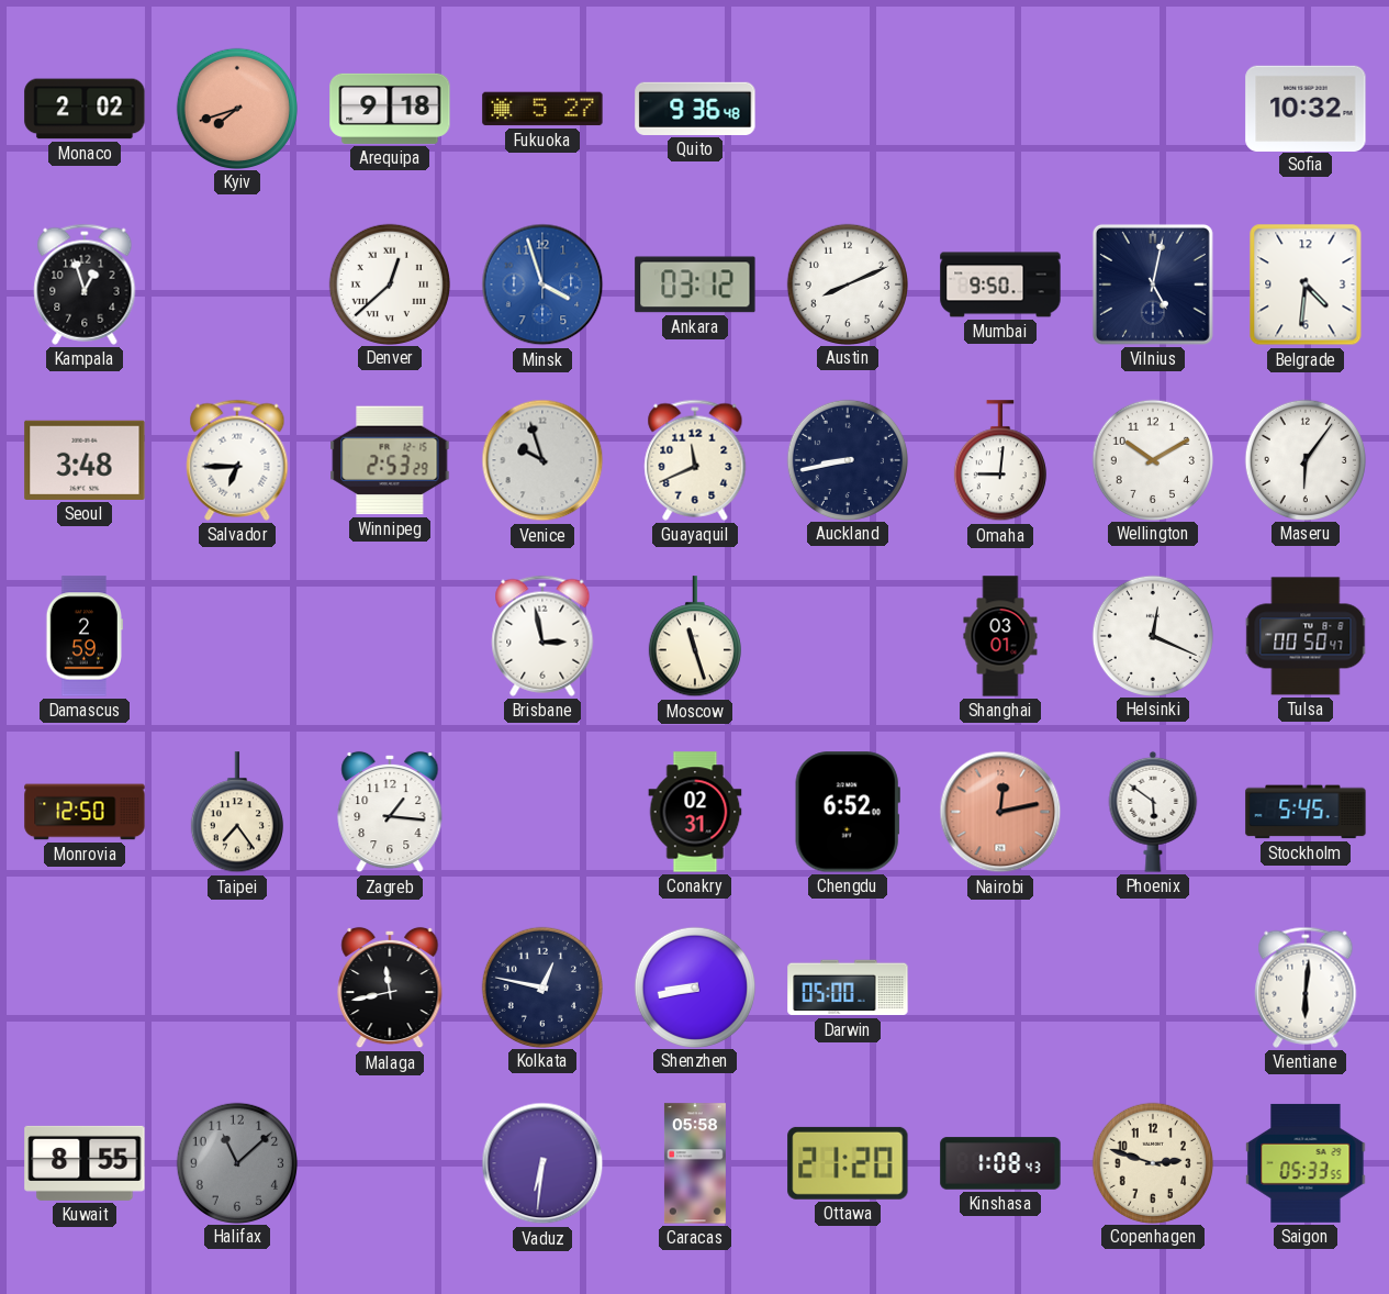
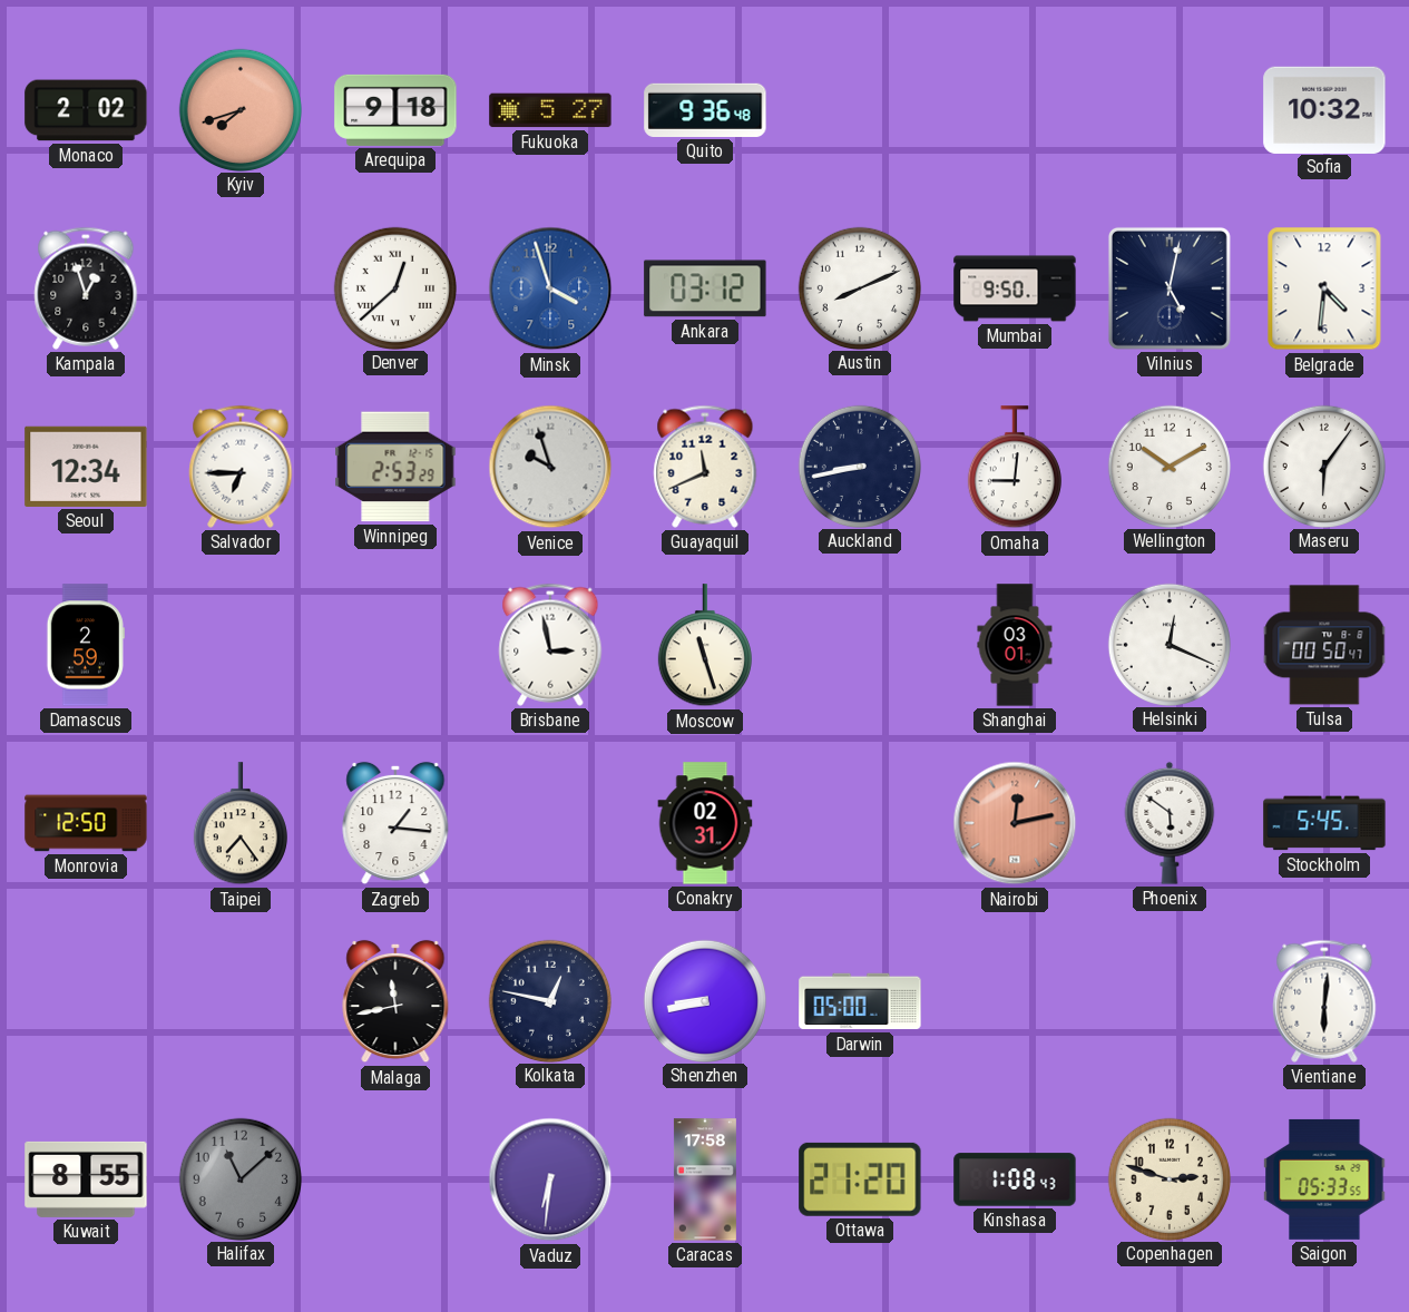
Seoul: 3:48 -> 12:34
Chengdu: 6:52 -> none
Caracas: 05:58 -> 17:58
